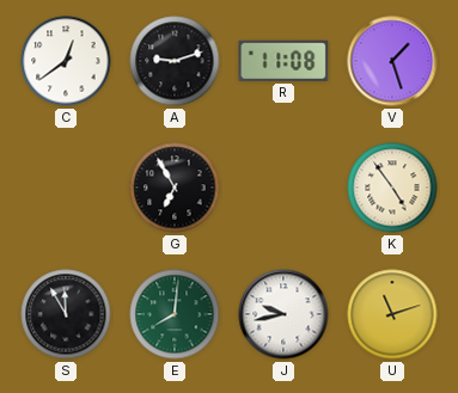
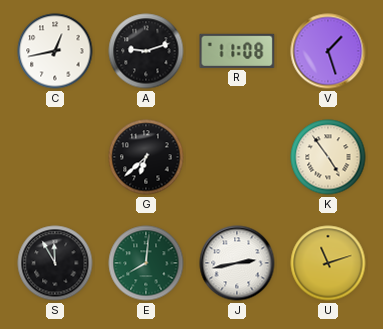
C: 12:39 -> 12:43
G: 6:55 -> 6:38
J: 9:43 -> 2:43
